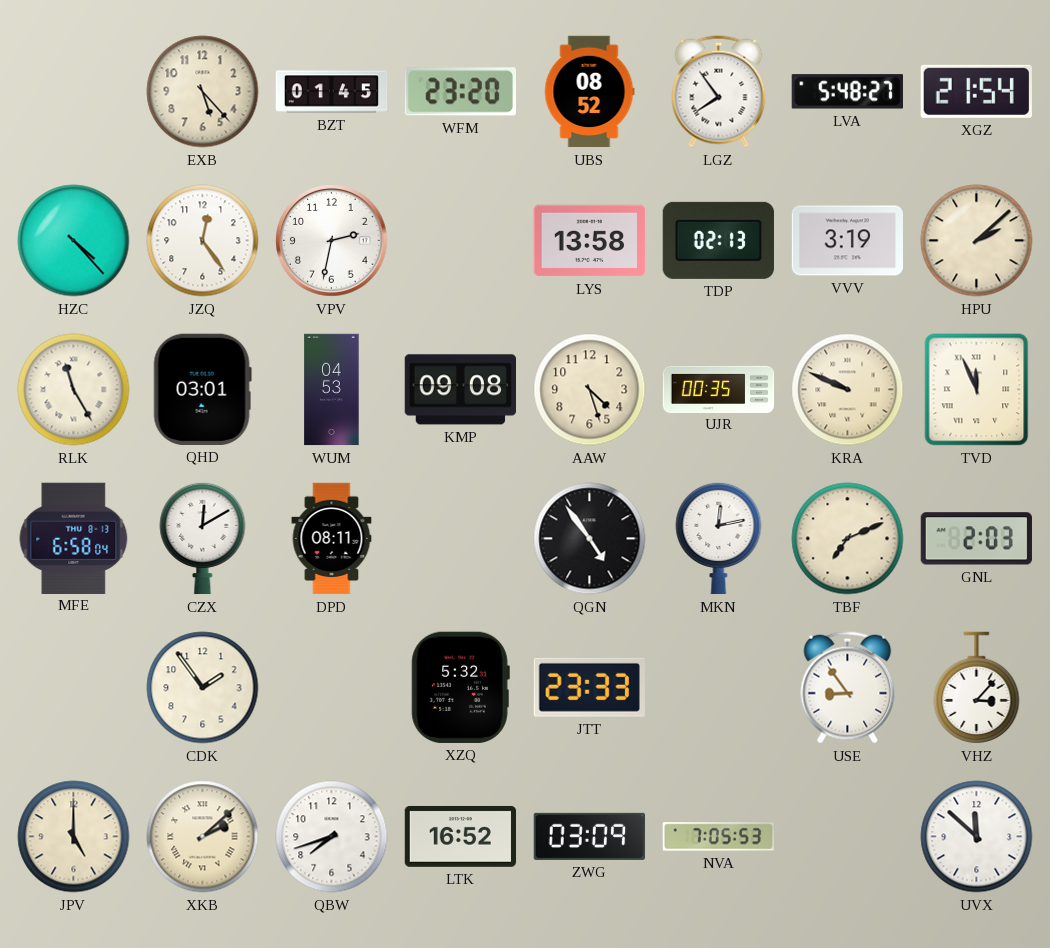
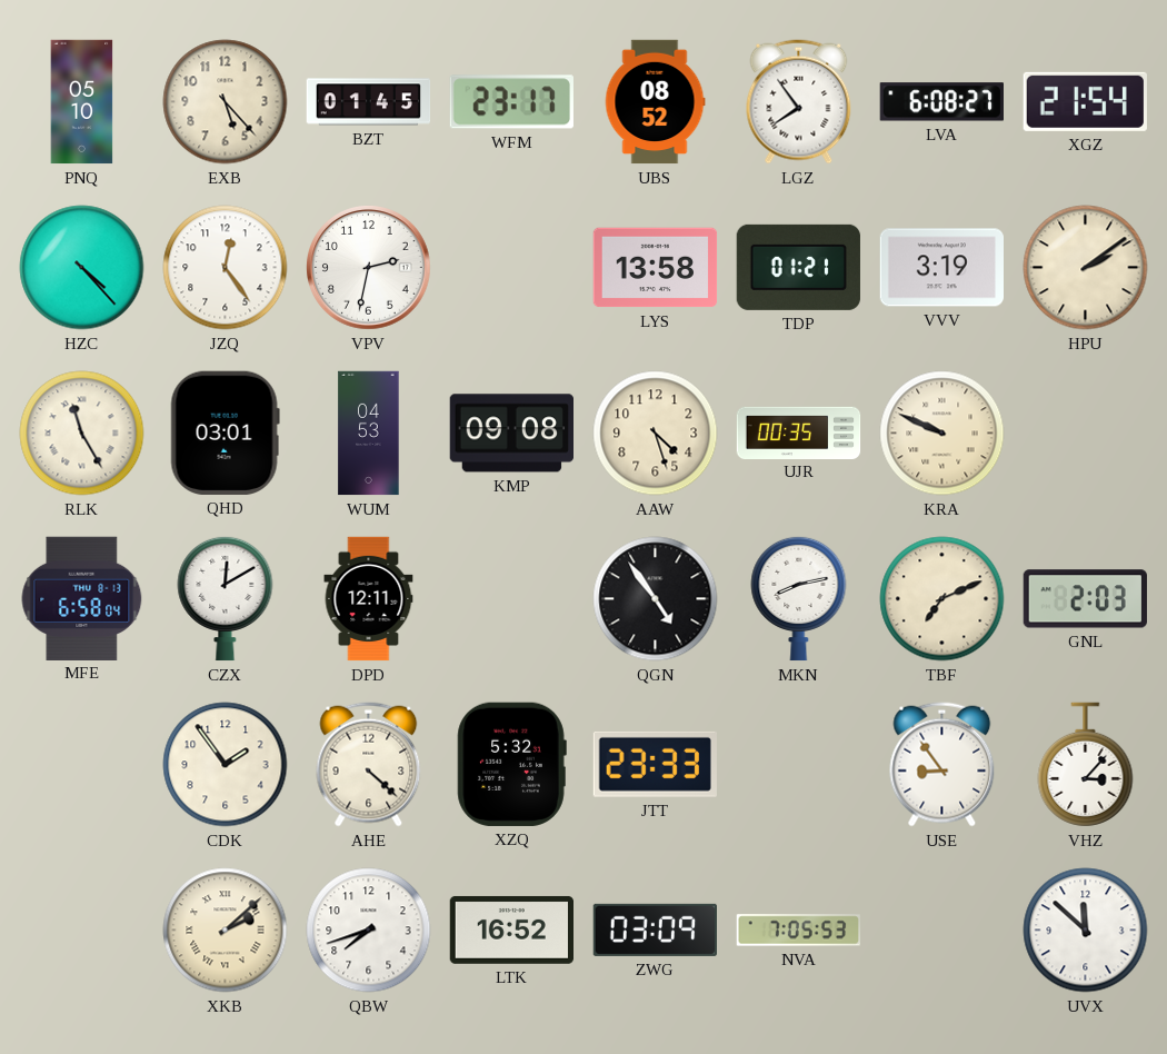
PNQ: none -> 05:10
WFM: 23:20 -> 23:17
LVA: 5:48 -> 6:08
TDP: 02:13 -> 01:21
HPU: 2:08 -> 2:09
TVD: 11:56 -> none
DPD: 08:11 -> 12:11
MKN: 12:13 -> 8:13
AHE: none -> 4:22
JPV: 5:00 -> none
